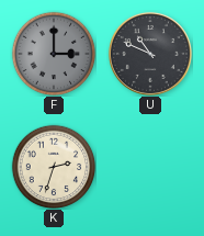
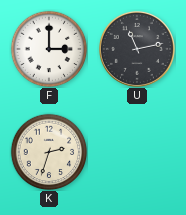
F dial: grey -> white
U: 10:49 -> 11:13
